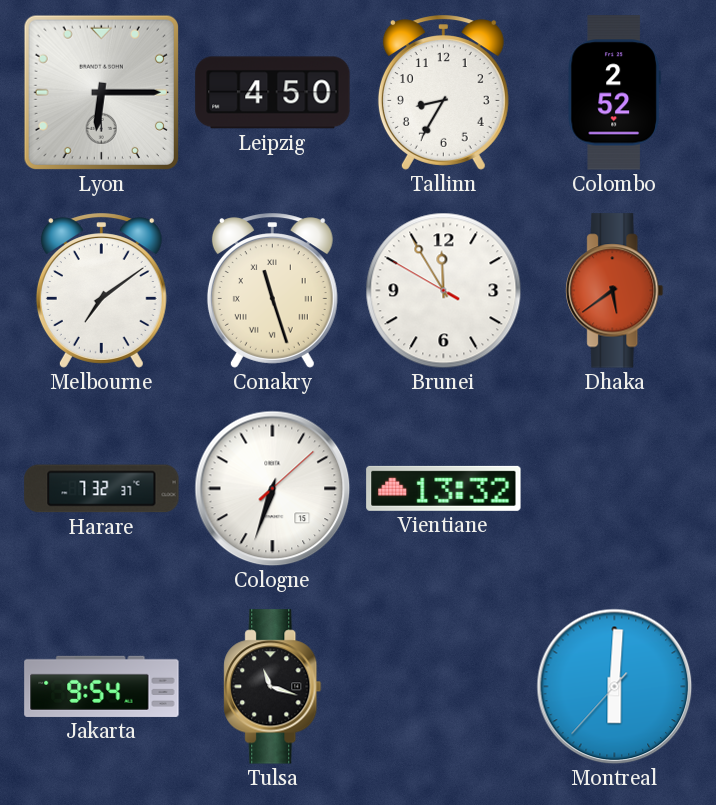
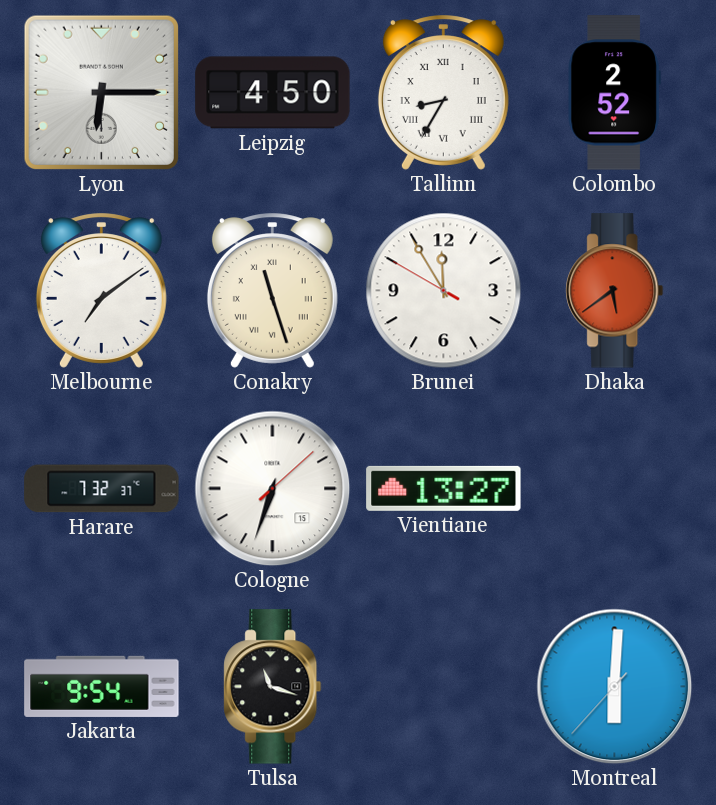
Tallinn numerals: Arabic -> Roman
Vientiane: 13:32 -> 13:27
